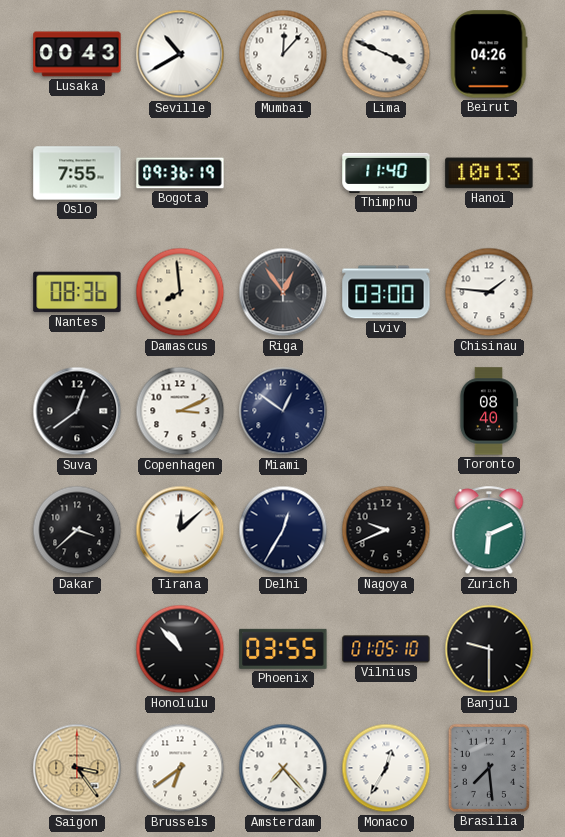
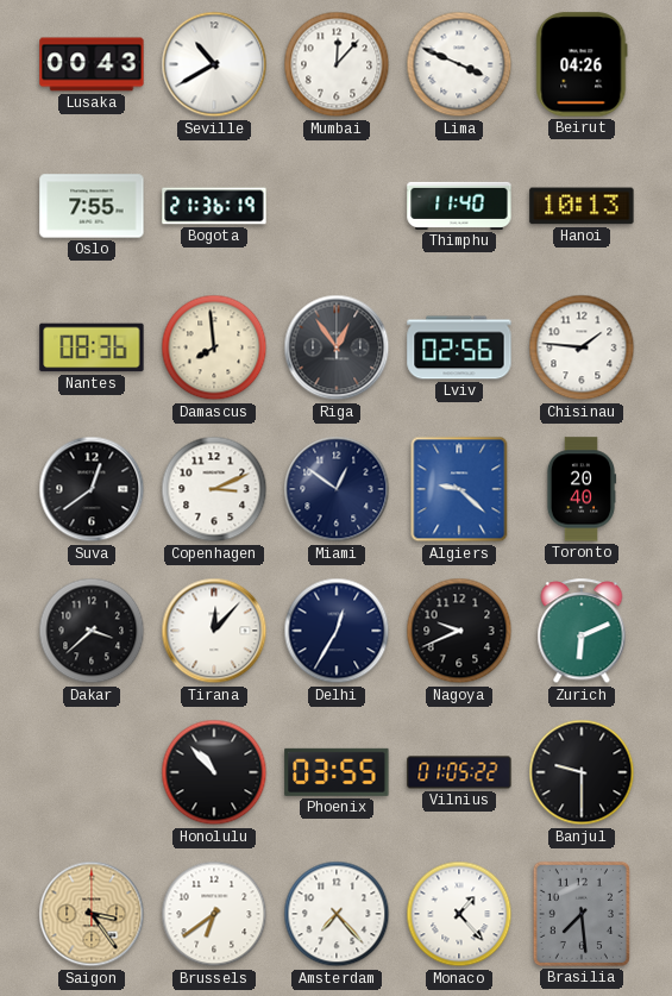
Bogota: 09:36 -> 21:36
Lviv: 03:00 -> 02:56
Algiers: none -> 9:22
Toronto: 08:40 -> 20:40
Tirana: 12:08 -> 12:07
Vilnius: 01:05:10 -> 01:05:22
Monaco: 12:35 -> 1:23
